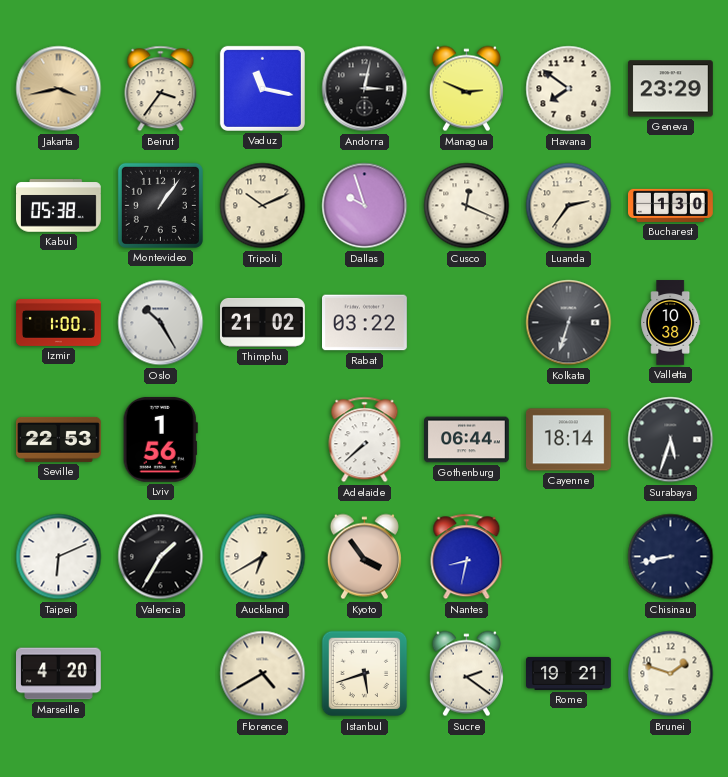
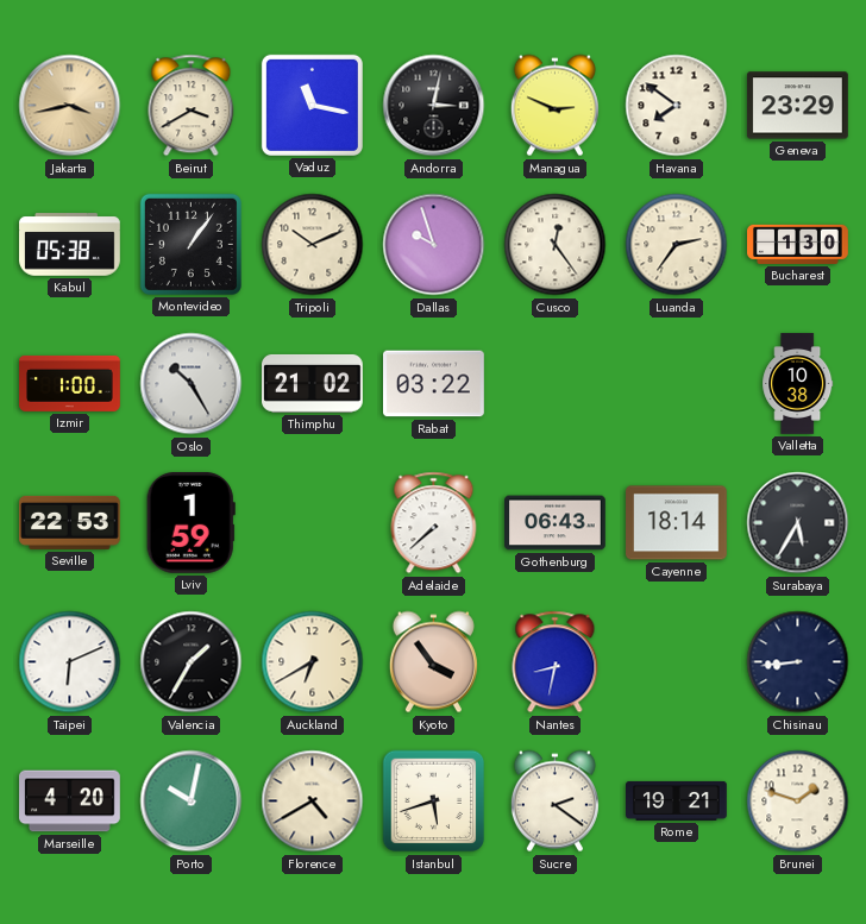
Beirut: 3:36 -> 3:40
Cusco: 12:19 -> 12:24
Kolkata: 6:33 -> none
Lviv: 1:56 -> 1:59
Gothenburg: 06:44 -> 06:43
Surabaya: 5:33 -> 5:35
Chisinau: 8:43 -> 8:44
Porto: none -> 10:02
